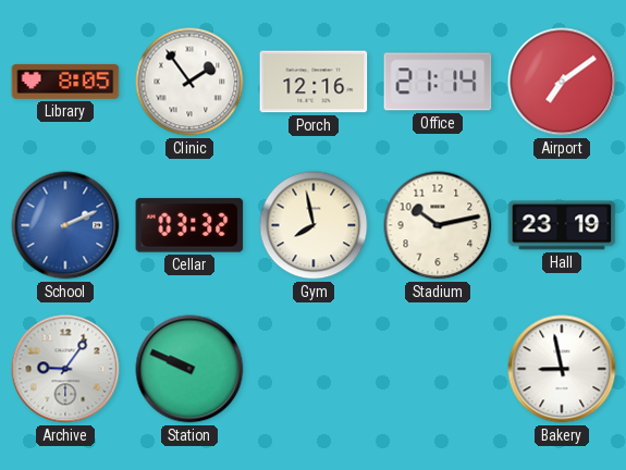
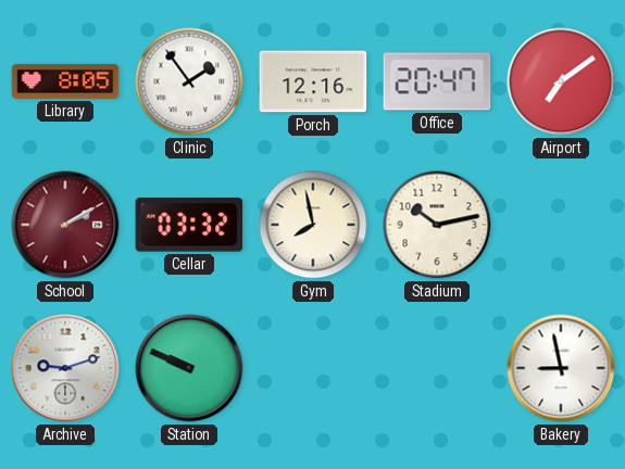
Office: 21:14 -> 20:47
School: 2:11 -> 2:10
School dial: blue -> burgundy
Hall: 23:19 -> none
Archive: 9:06 -> 9:12
